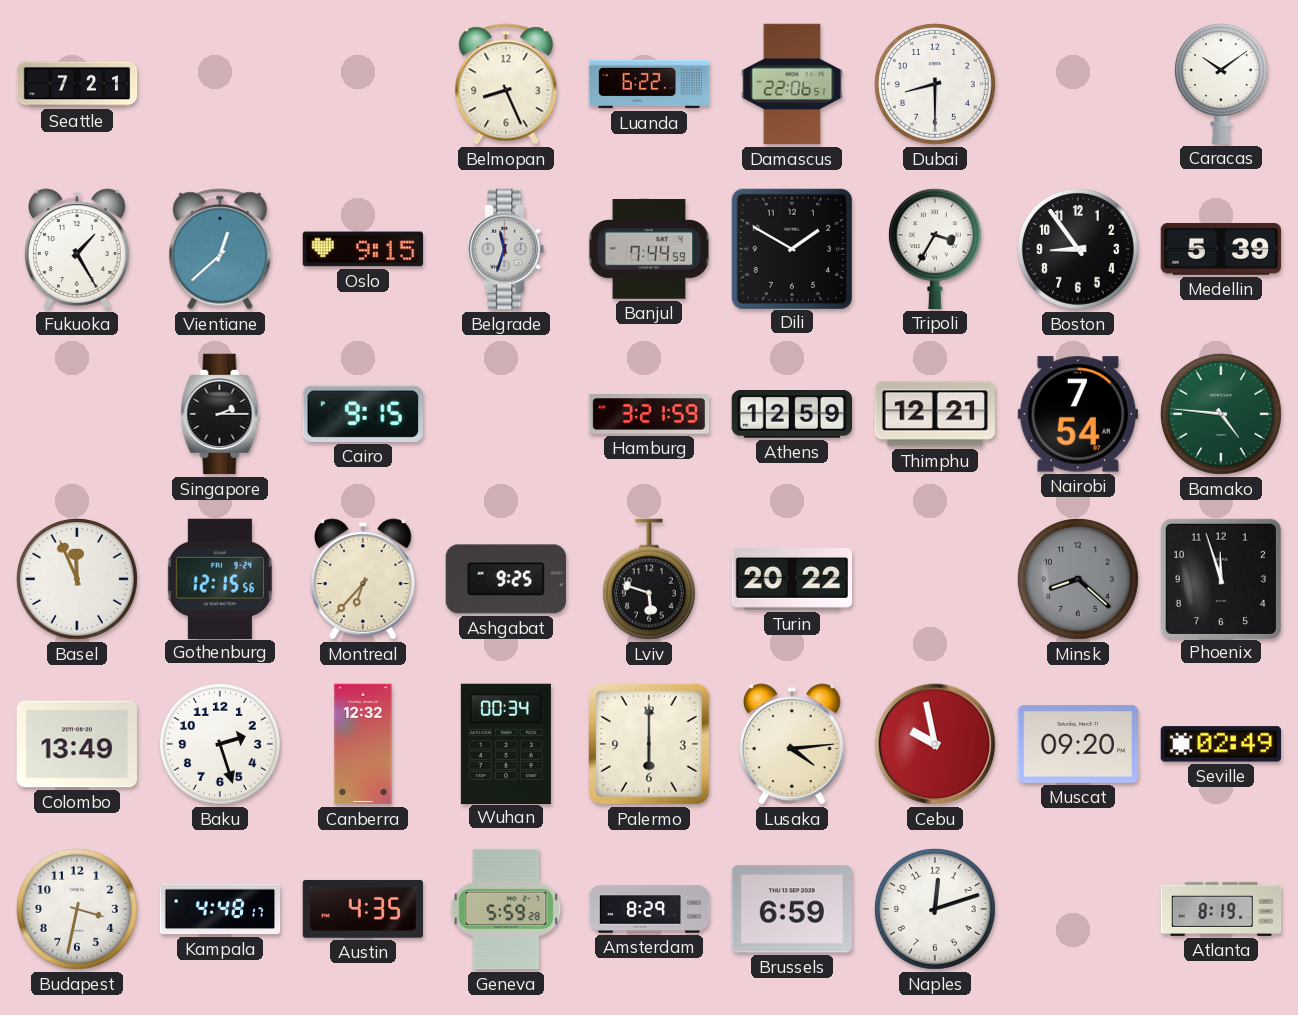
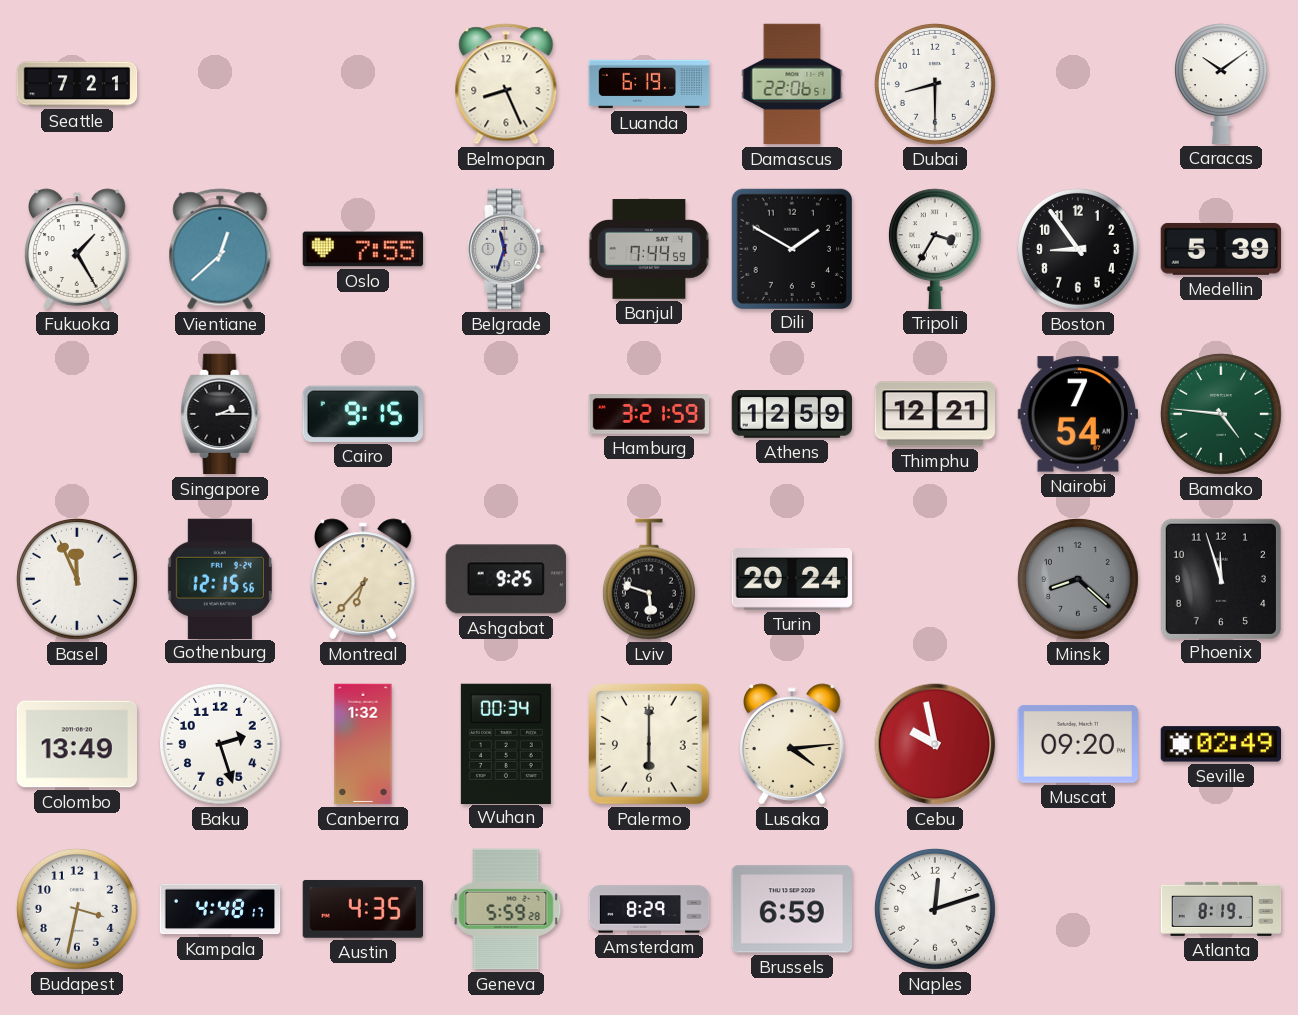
Luanda: 6:22 -> 6:19
Oslo: 9:15 -> 7:55
Turin: 20:22 -> 20:24
Canberra: 12:32 -> 1:32
